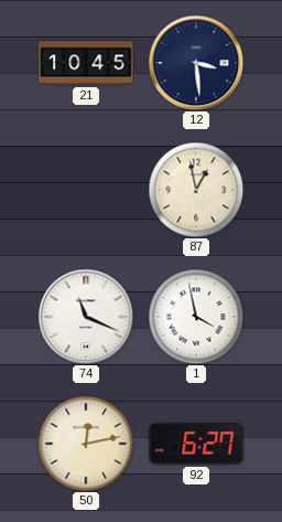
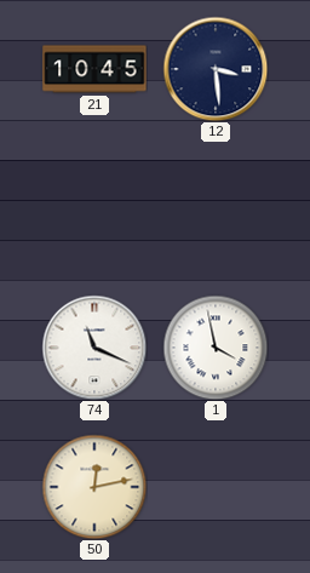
87: 12:58 -> none
92: 6:27 -> none
